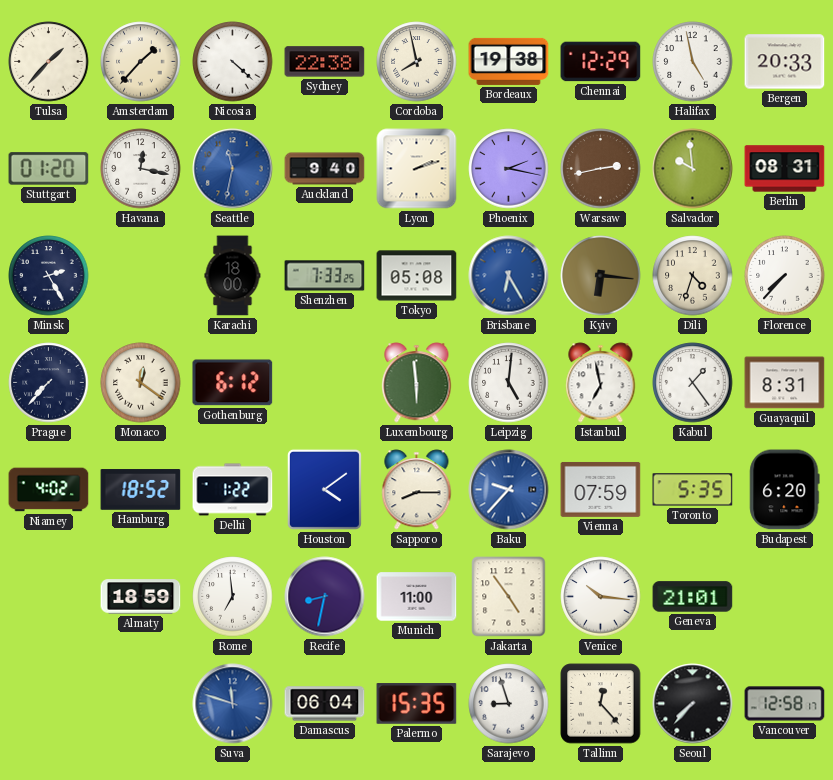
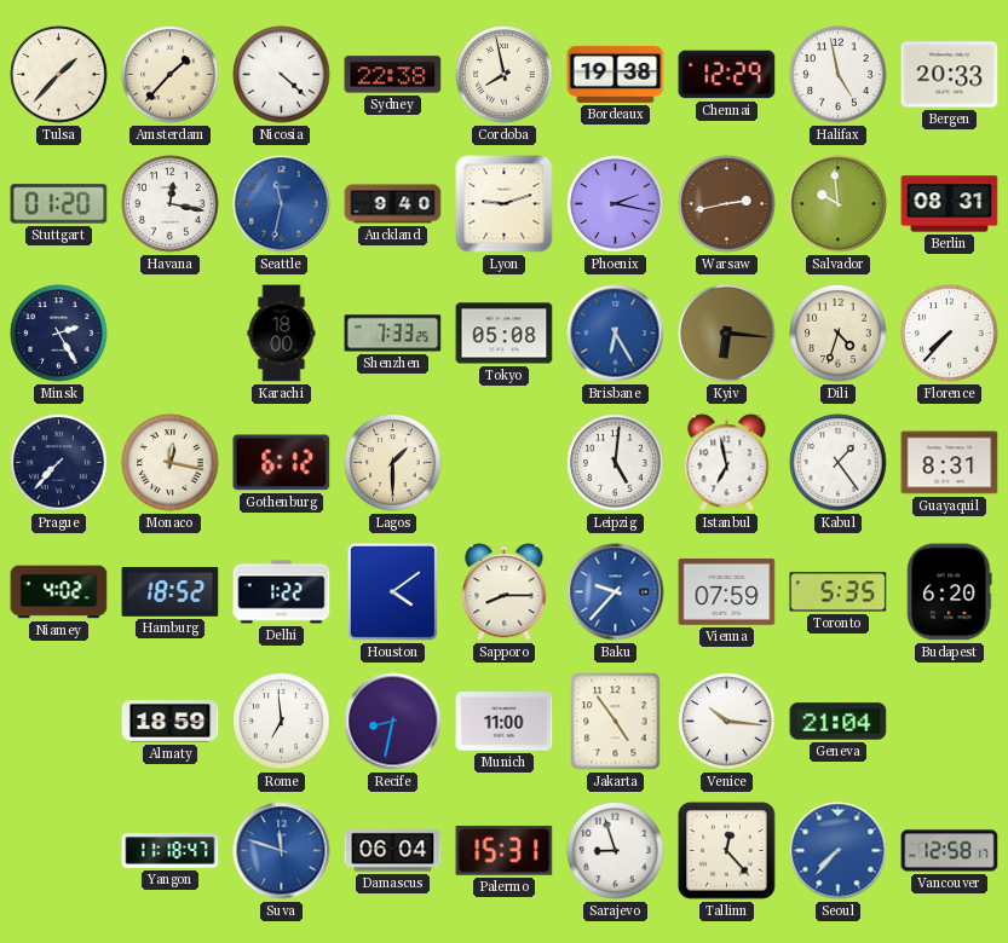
Lyon: 2:12 -> 9:12
Monaco: 12:21 -> 12:17
Lagos: none -> 1:30
Luxembourg: 5:59 -> none
Geneva: 21:01 -> 21:04
Yangon: none -> 11:18
Palermo: 15:35 -> 15:31
Seoul dial: black -> blue
